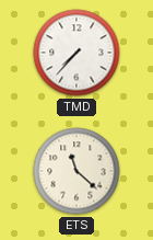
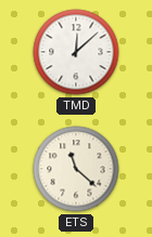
TMD: 7:37 -> 12:08
